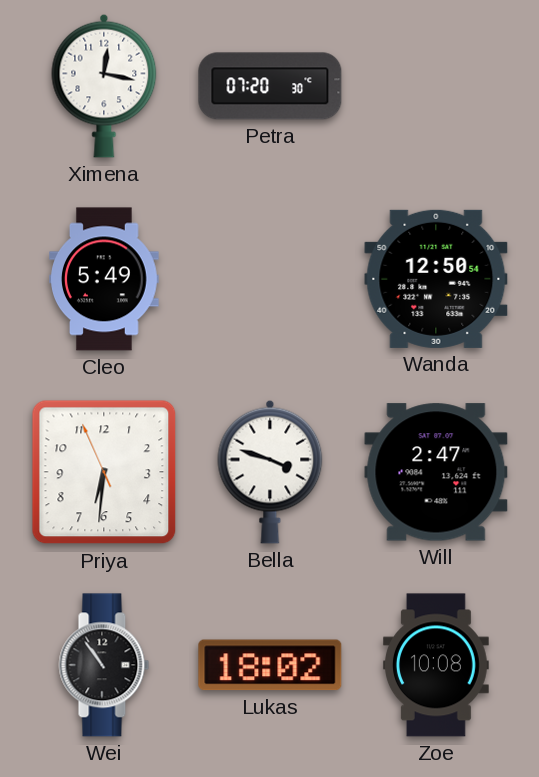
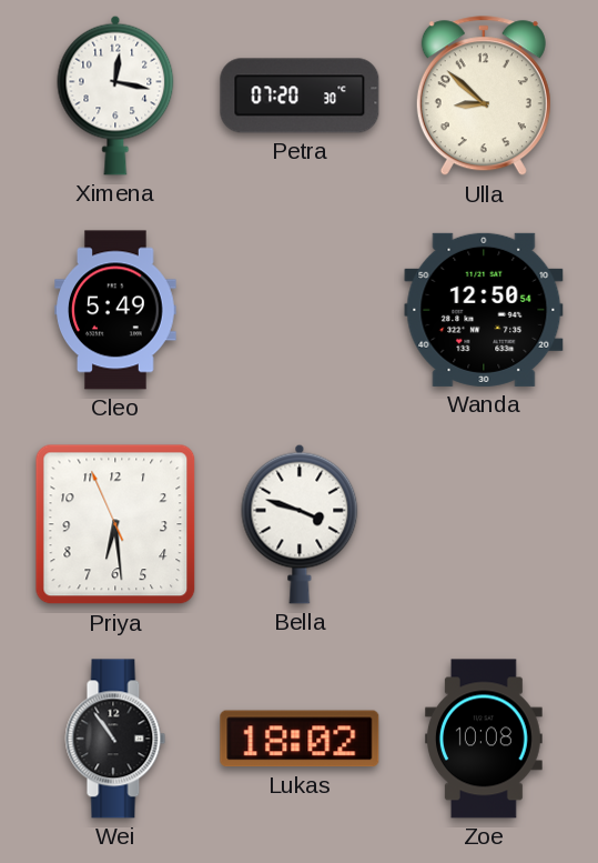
Ulla: none -> 8:52
Priya: 6:30 -> 6:28
Will: 2:47 -> none
